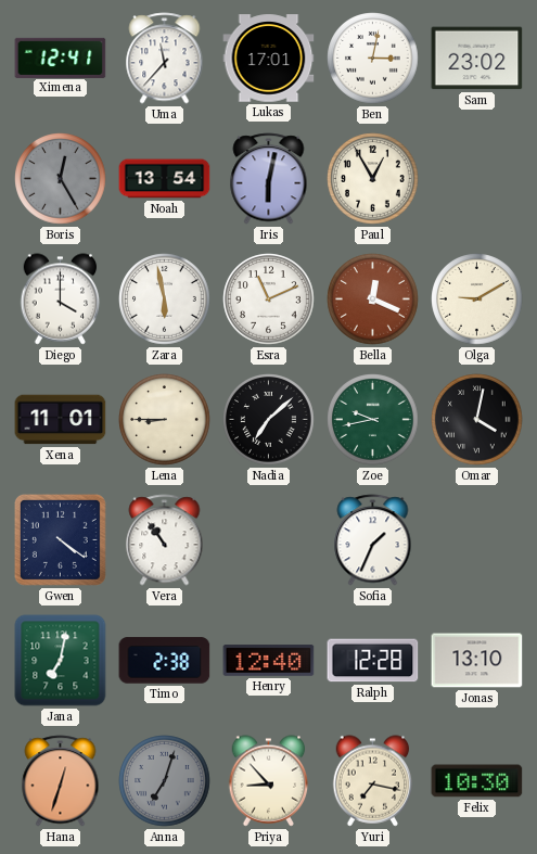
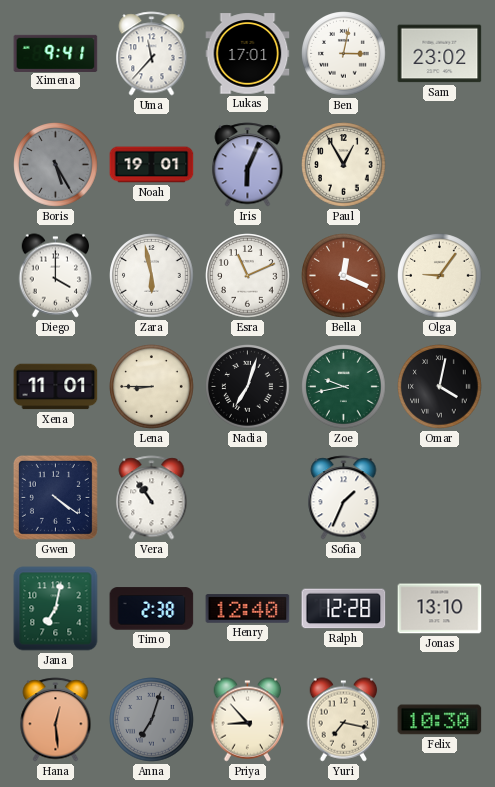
Ximena: 12:41 -> 9:41
Boris: 12:25 -> 5:25
Noah: 13:54 -> 19:01
Iris: 6:02 -> 6:04
Olga: 9:10 -> 9:06
Nadia: 7:08 -> 7:03
Hana: 12:33 -> 12:29
